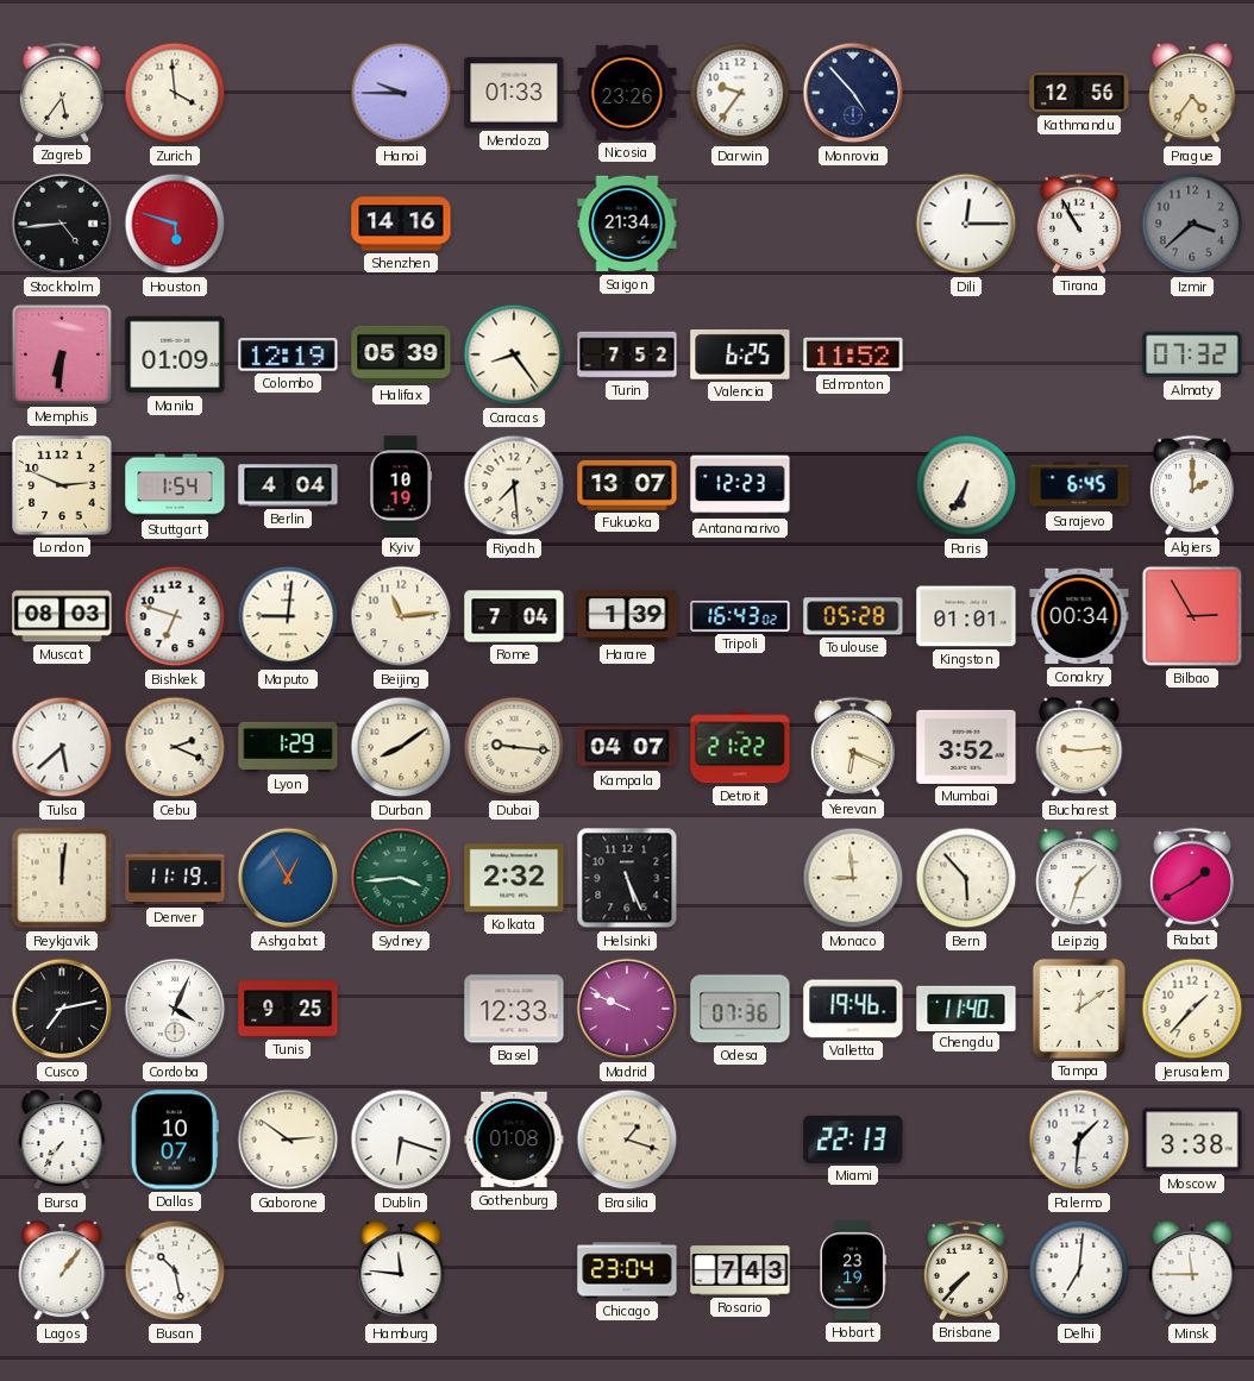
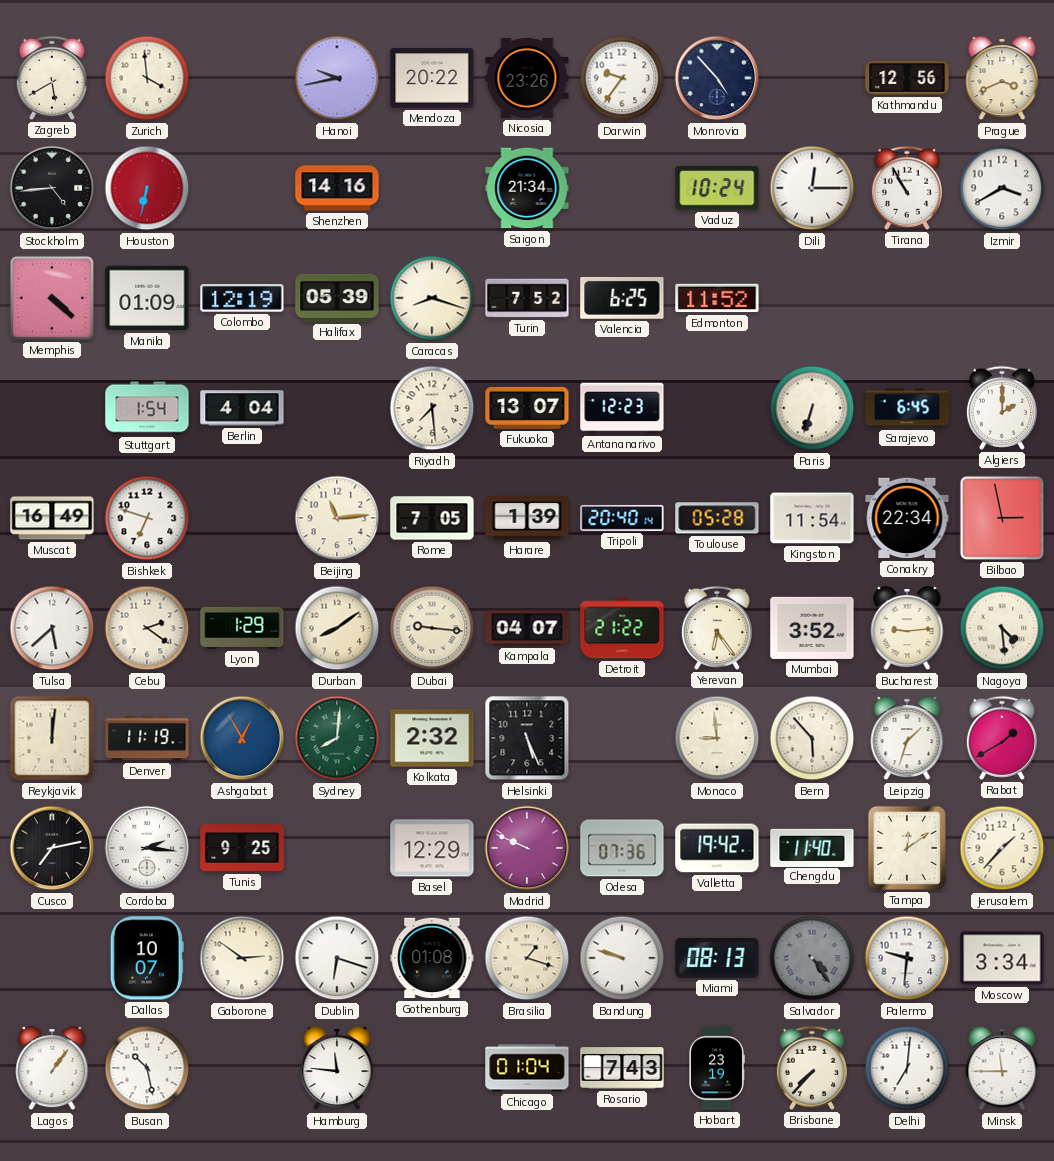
Zagreb: 5:36 -> 5:40
Hanoi: 9:45 -> 9:43
Mendoza: 01:33 -> 20:22
Prague: 4:36 -> 3:41
Houston: 5:48 -> 6:32
Vaduz: none -> 10:24
Izmir: 3:38 -> 3:40
Izmir dial: grey -> white
Memphis: 6:31 -> 4:22
Caracas: 8:24 -> 8:18
Almaty: 07:32 -> none
London: 2:49 -> none
Kyiv: 10:19 -> none
Paris: 6:35 -> 6:33
Muscat: 08:03 -> 16:49
Maputo: 9:01 -> none
Rome: 7:04 -> 7:05
Tripoli: 16:43 -> 20:40
Kingston: 01:01 -> 11:54
Conakry: 00:34 -> 22:34
Bilbao: 2:55 -> 2:58
Cebu: 2:19 -> 2:21
Yerevan: 6:19 -> 6:24
Nagoya: none -> 4:29
Sydney: 3:44 -> 8:01
Cordoba: 4:04 -> 2:16
Basel: 12:33 -> 12:29
Valletta: 19:46 -> 19:42
Bursa: 7:36 -> none
Bandung: none -> 9:48
Miami: 22:13 -> 08:13
Salvador: none -> 4:24
Palermo: 1:31 -> 9:31
Moscow: 3:38 -> 3:34
Chicago: 23:04 -> 01:04
